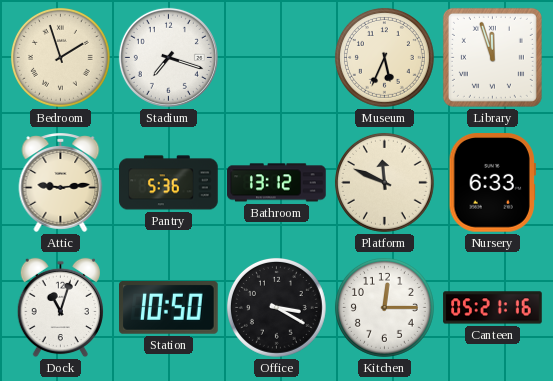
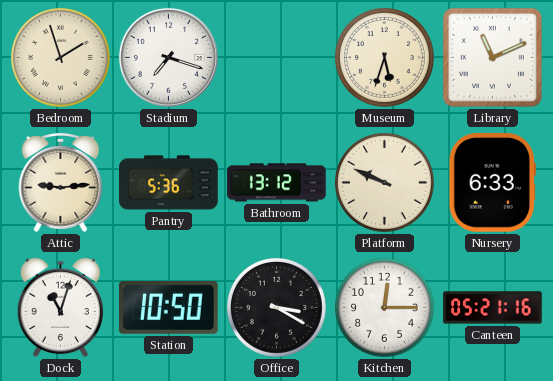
Museum: 5:34 -> 5:33
Library: 11:57 -> 11:11
Platform: 11:49 -> 9:49
